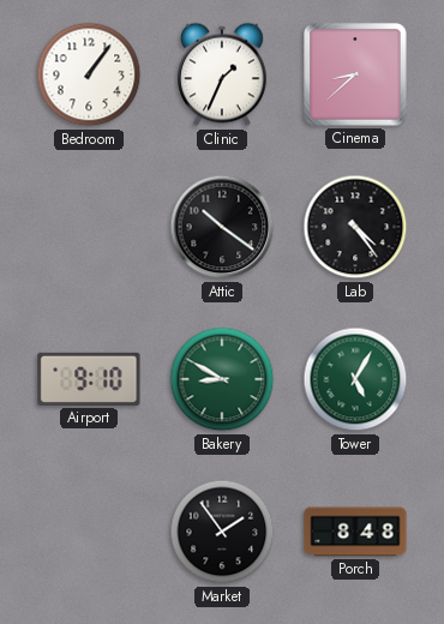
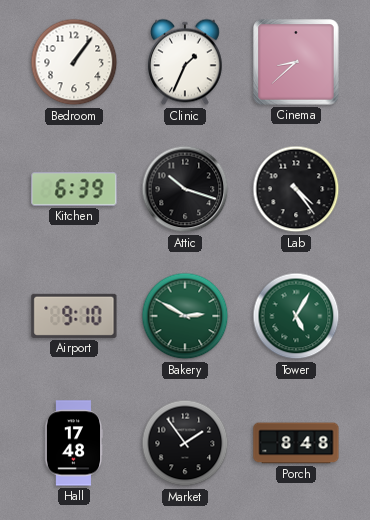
Kitchen: none -> 6:39
Attic: 10:21 -> 10:18
Bakery: 8:50 -> 2:50
Hall: none -> 17:48
